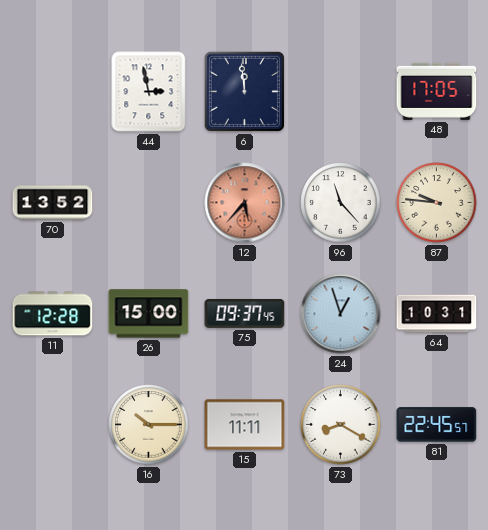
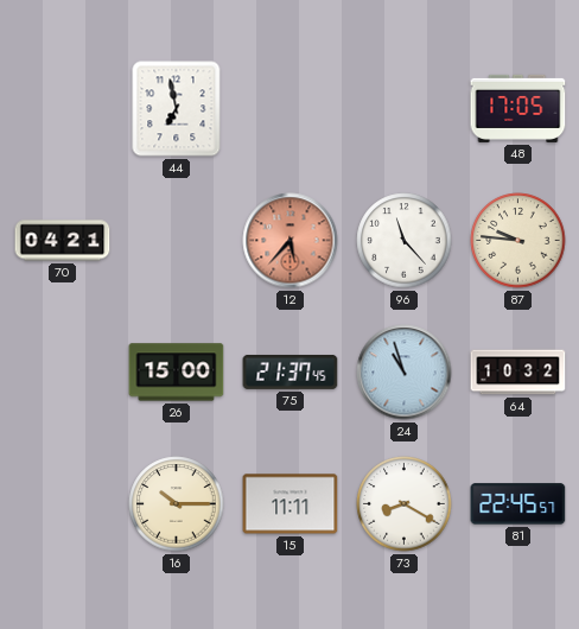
44: 2:58 -> 6:58
6: 11:59 -> none
70: 13:52 -> 04:21
11: 12:28 -> none
75: 09:37 -> 21:37
24: 12:57 -> 10:57
64: 10:31 -> 10:32
